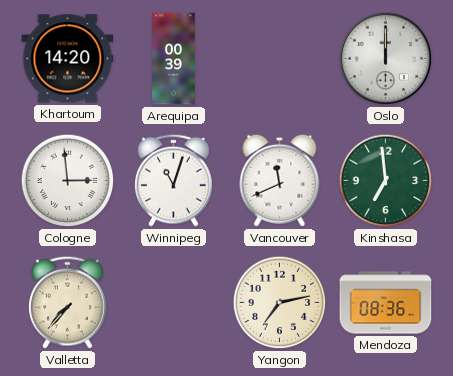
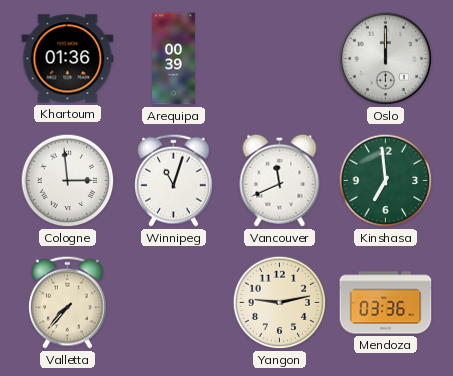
Khartoum: 14:20 -> 01:36
Yangon: 7:13 -> 9:13
Mendoza: 08:36 -> 03:36
